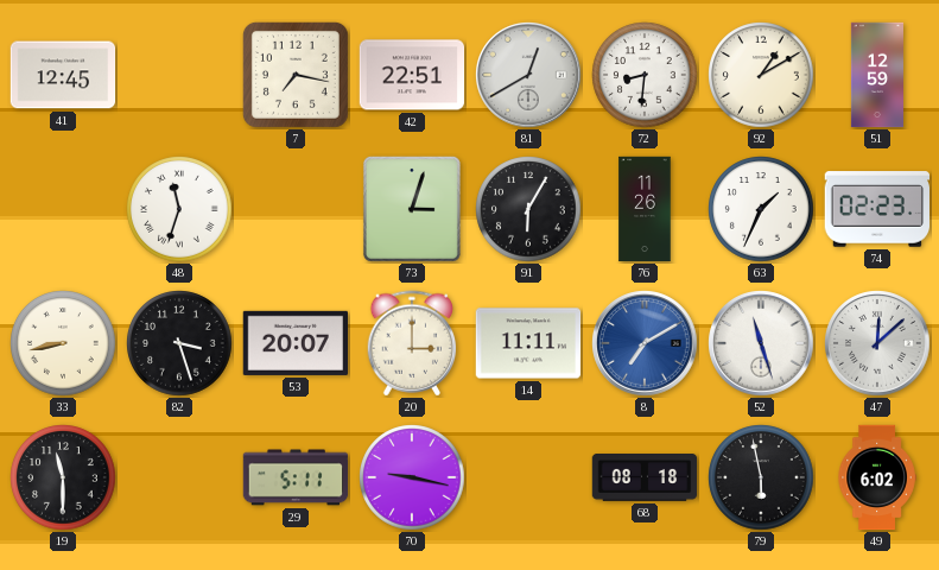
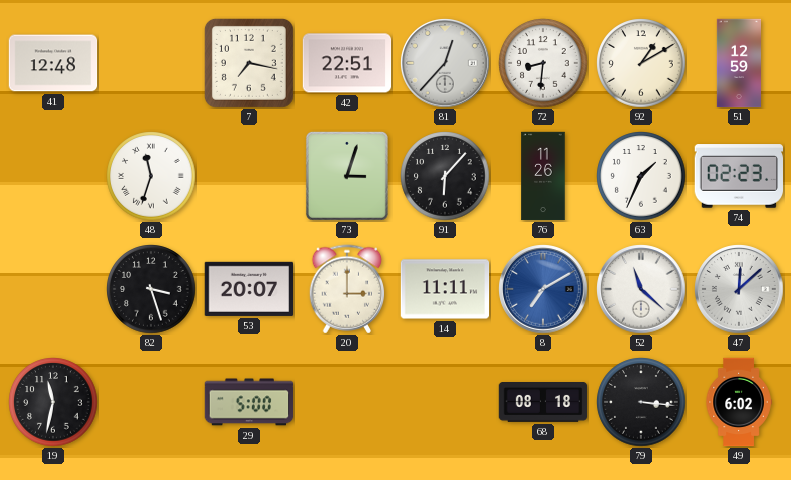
41: 12:45 -> 12:48
81: 12:40 -> 12:37
91: 6:05 -> 6:07
33: 8:43 -> none
52: 11:27 -> 11:22
19: 11:30 -> 11:32
29: 5:11 -> 5:00
70: 9:17 -> none
79: 5:58 -> 3:16
